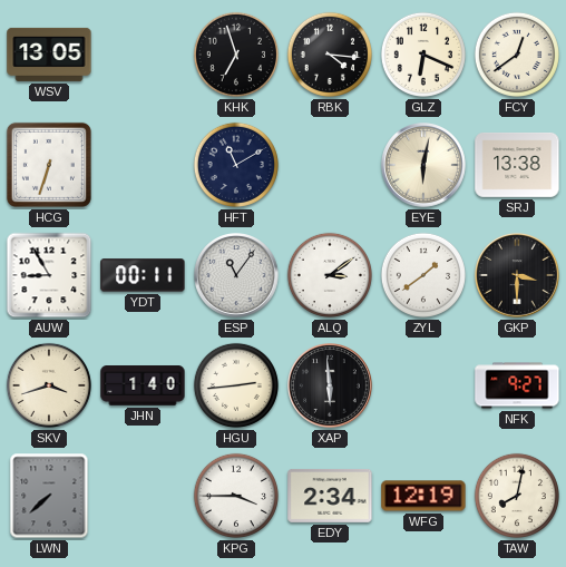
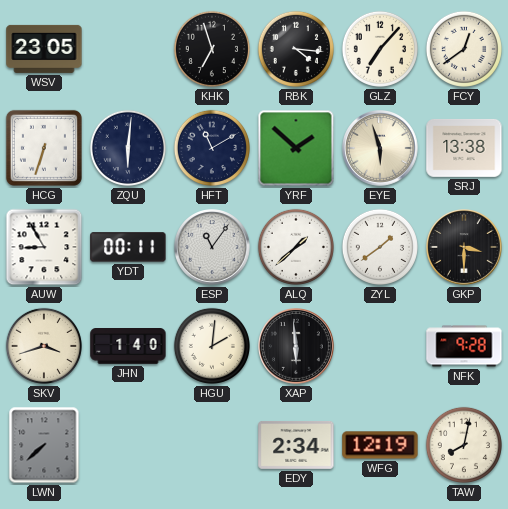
WSV: 13:05 -> 23:05
GLZ: 6:19 -> 7:07
ZQU: none -> 6:01
YRF: none -> 1:52
EYE: 6:02 -> 5:57
ALQ: 3:09 -> 1:38
HGU: 2:44 -> 2:01
NFK: 9:27 -> 9:28
KPG: 3:45 -> none
